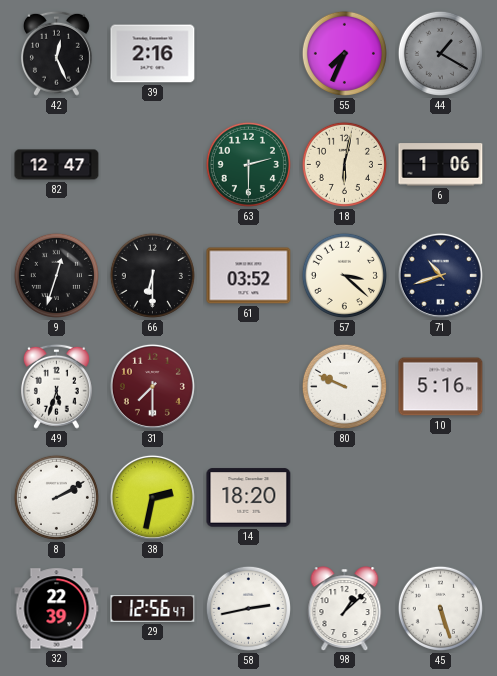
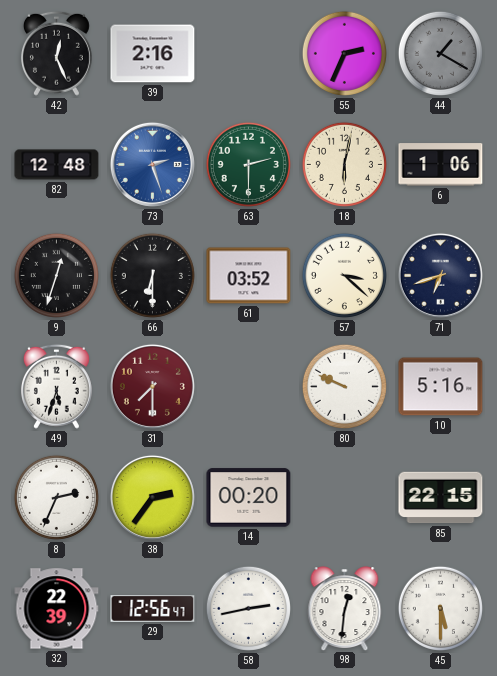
55: 7:34 -> 2:34
82: 12:47 -> 12:48
73: none -> 2:27
71: 10:42 -> 6:42
8: 2:10 -> 2:34
38: 2:32 -> 2:36
14: 18:20 -> 00:20
85: none -> 22:15
98: 1:08 -> 12:31
45: 5:27 -> 5:30
